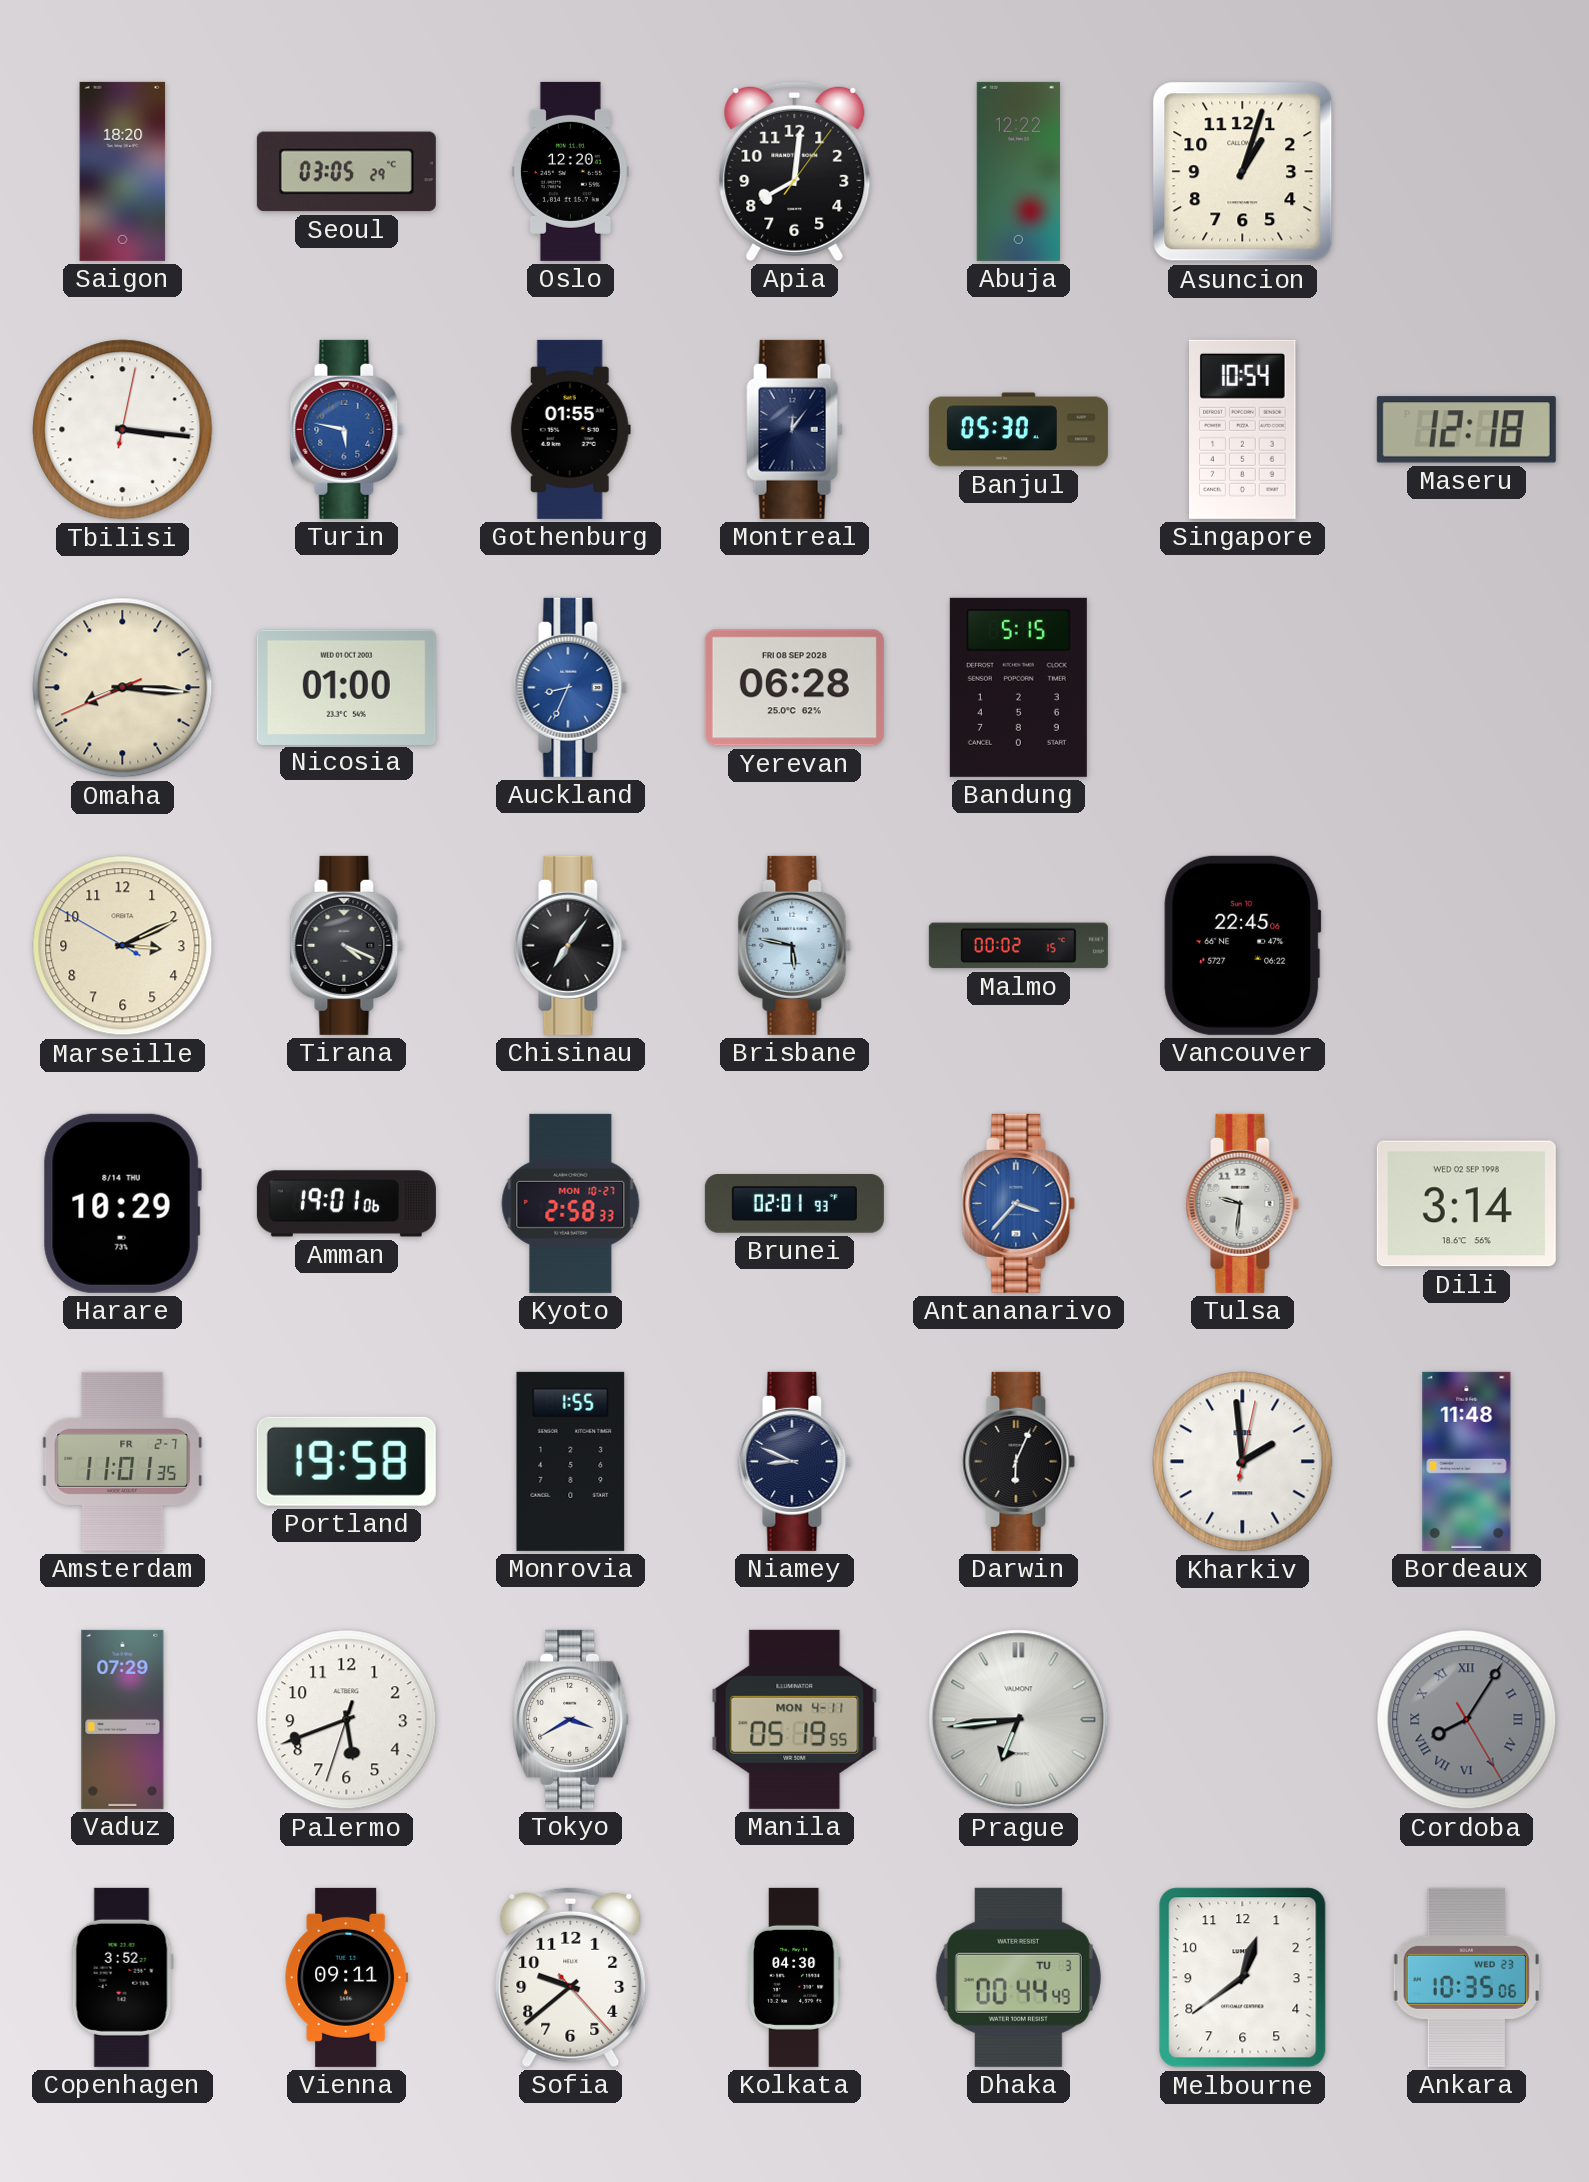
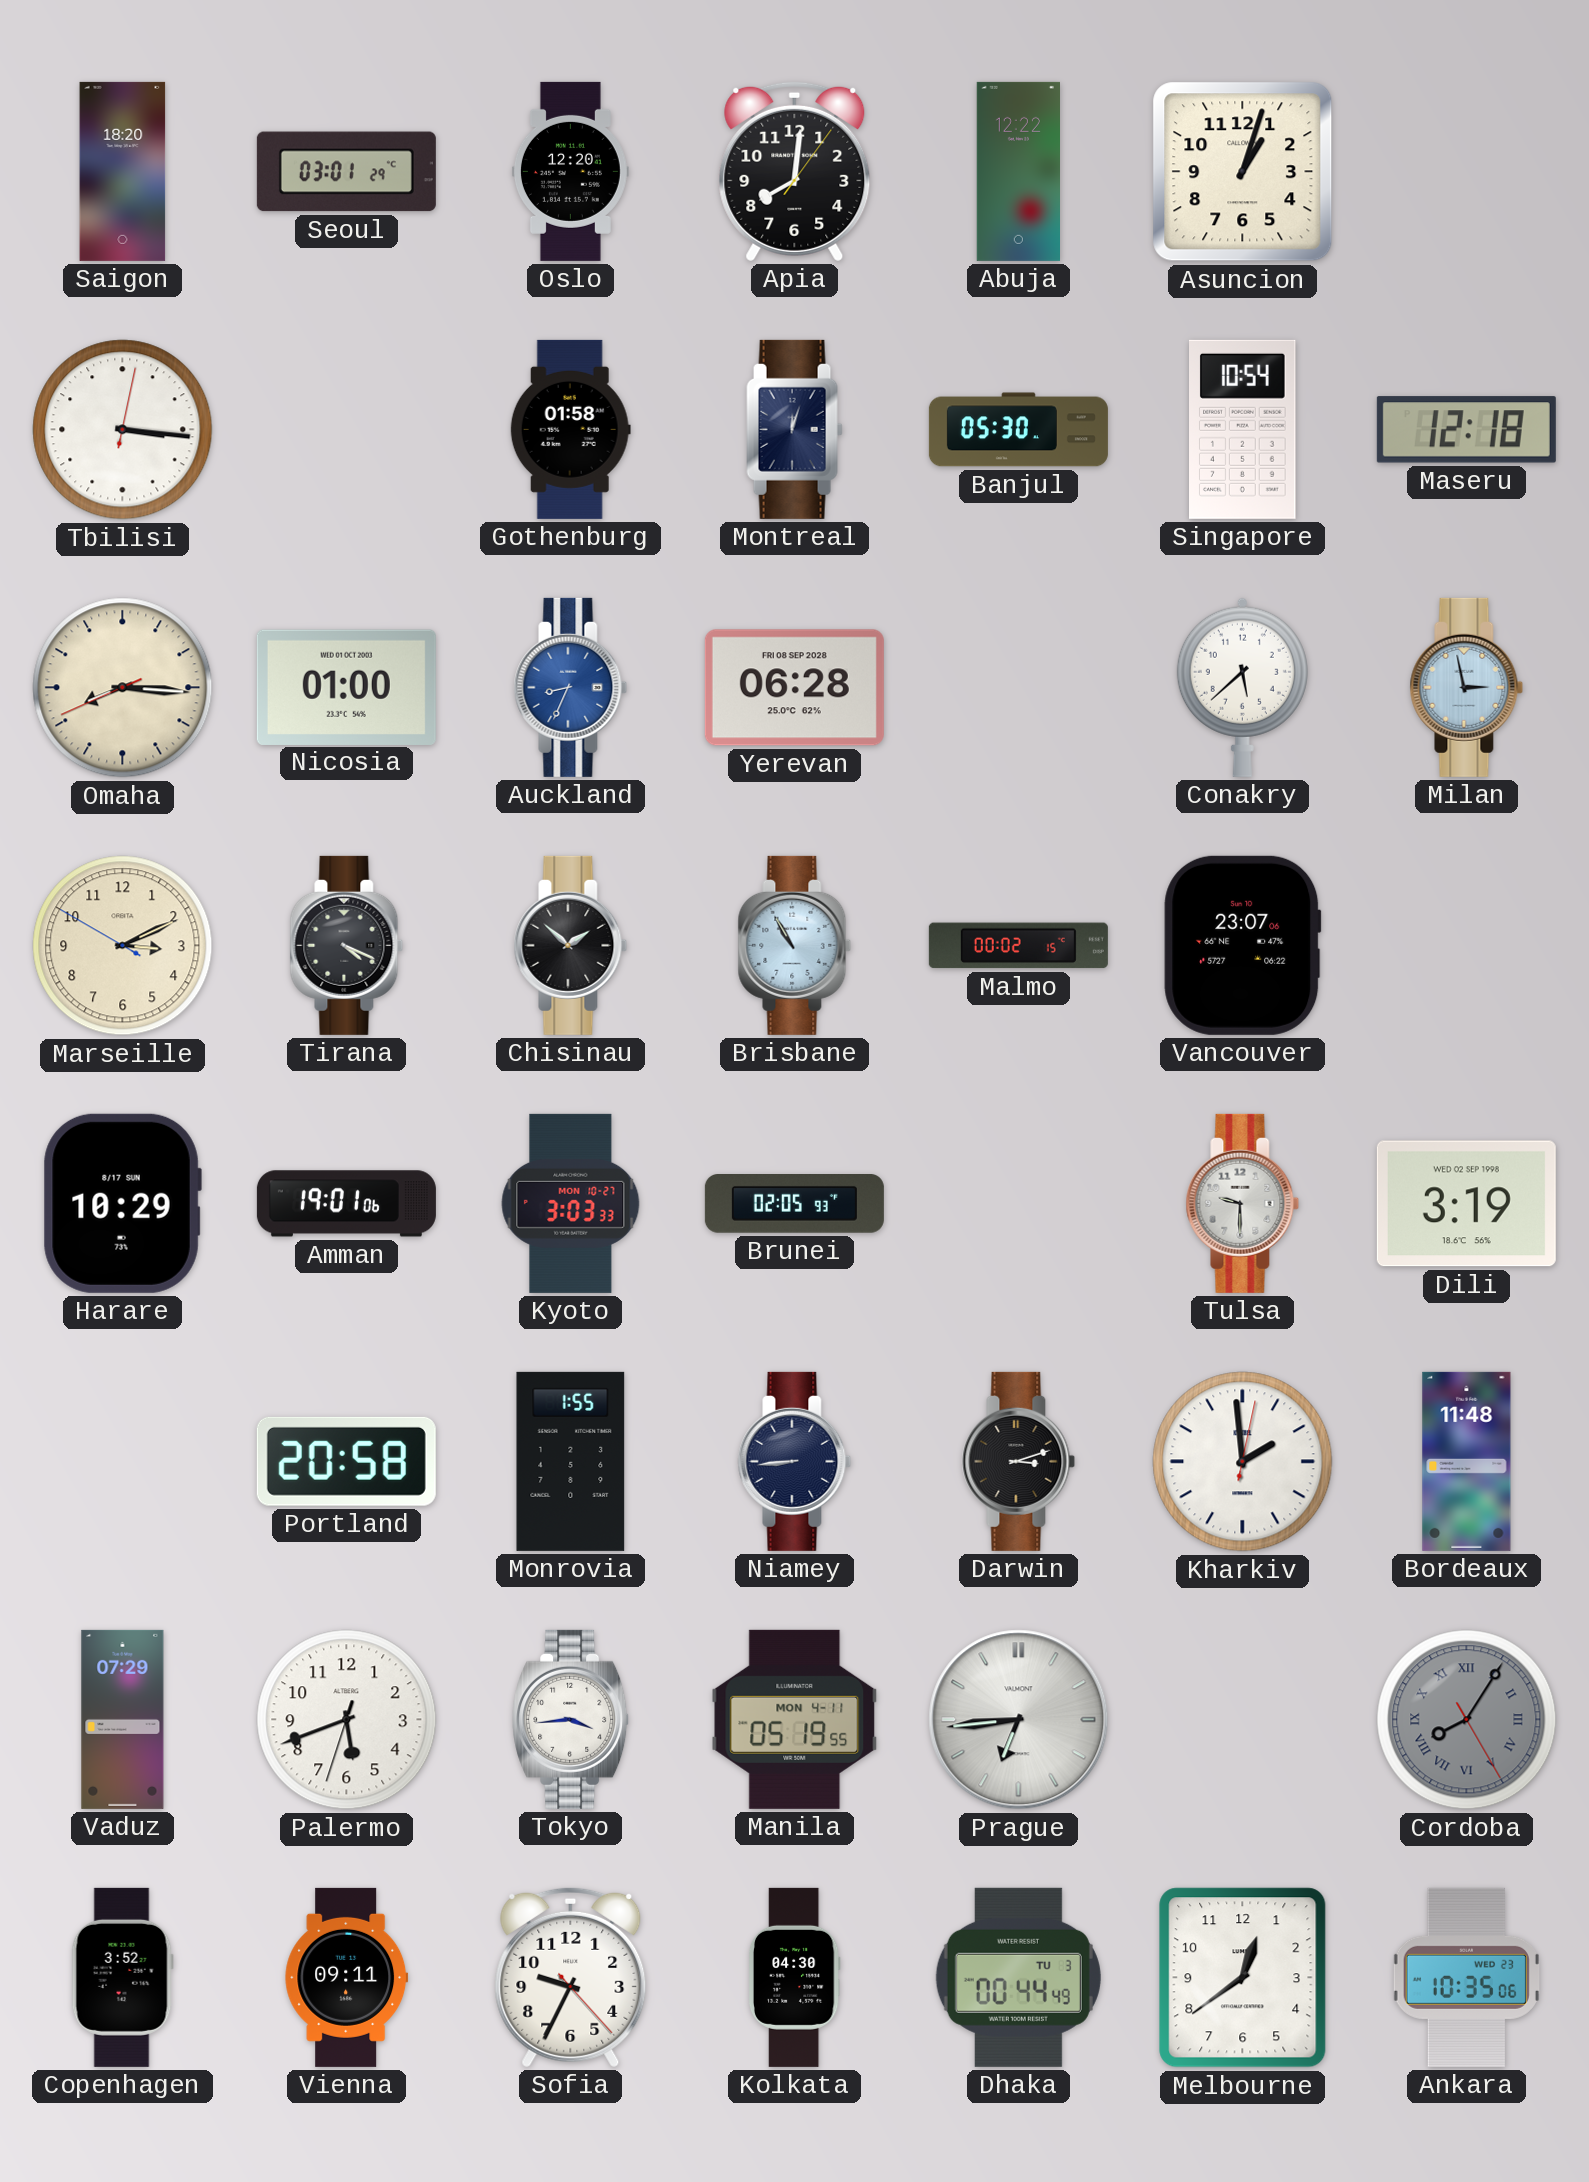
Seoul: 03:05 -> 03:01
Turin: 5:47 -> none
Gothenburg: 01:55 -> 01:58
Montreal: 12:06 -> 12:03
Bandung: 5:15 -> none
Conakry: none -> 5:38
Milan: none -> 2:58
Chisinau: 7:06 -> 1:52
Brisbane: 5:47 -> 10:55
Vancouver: 22:45 -> 23:07
Harare date: 8/14 THU -> 8/17 SUN
Kyoto: 2:58 -> 3:03
Brunei: 02:01 -> 02:05
Antananarivo: 3:37 -> none
Tulsa: 9:31 -> 9:30
Dili: 3:14 -> 3:19
Amsterdam: 11:01 -> none
Portland: 19:58 -> 20:58
Niamey: 8:49 -> 8:44
Darwin: 6:04 -> 3:12
Tokyo: 3:40 -> 3:44
Sofia: 9:38 -> 9:34
